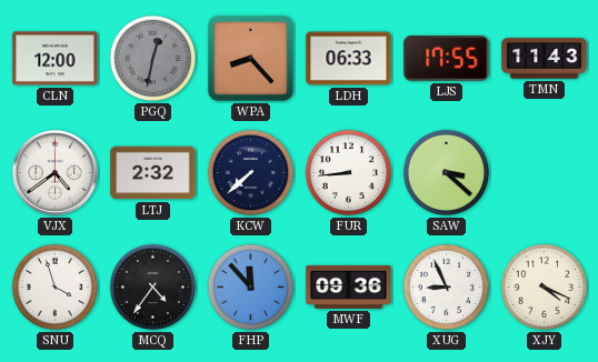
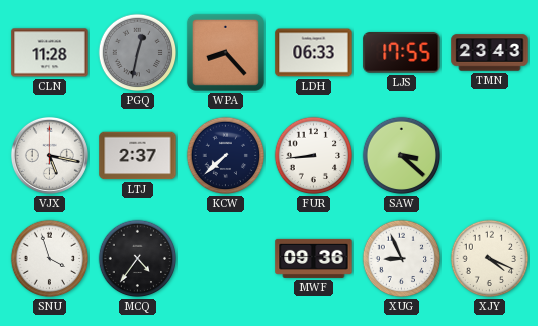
CLN: 12:00 -> 11:28
TMN: 11:43 -> 23:43
VJX: 4:39 -> 5:17
LTJ: 2:32 -> 2:37
FHP: 11:53 -> none
